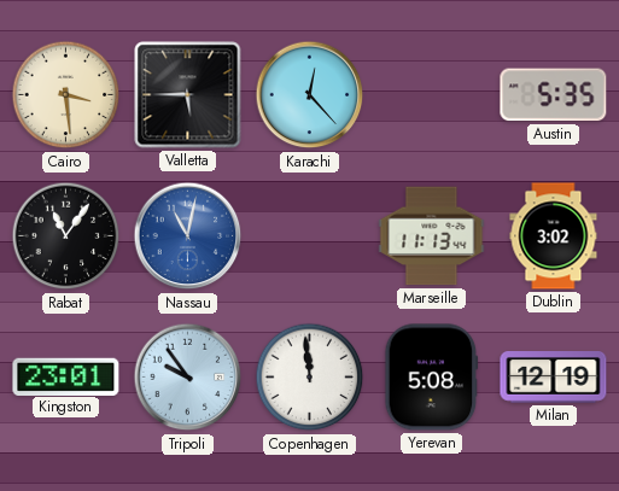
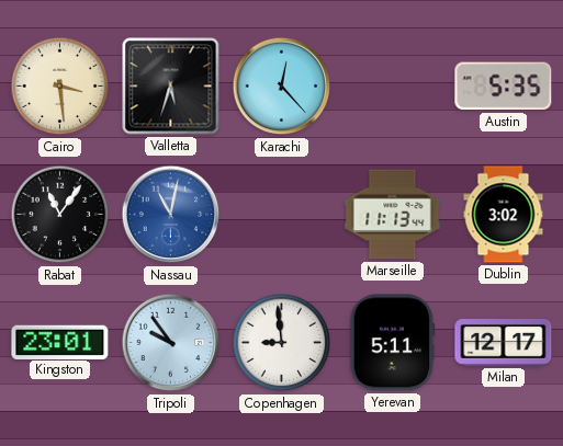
Valletta: 5:45 -> 5:33
Copenhagen: 11:59 -> 8:59
Yerevan: 5:08 -> 5:11
Milan: 12:19 -> 12:17
